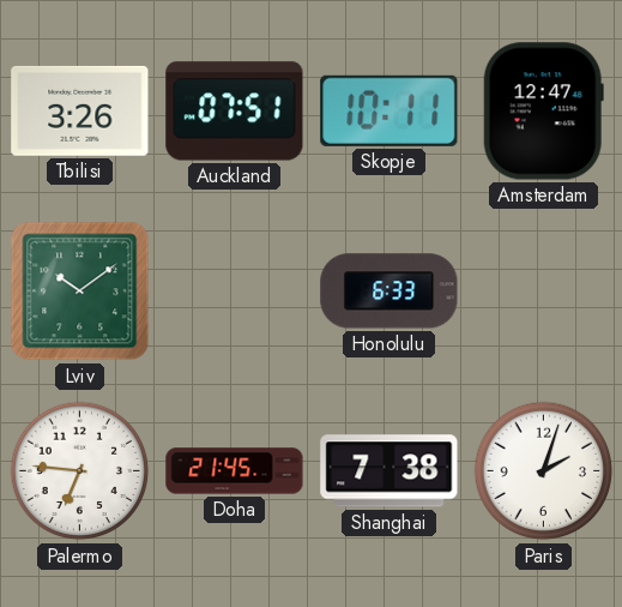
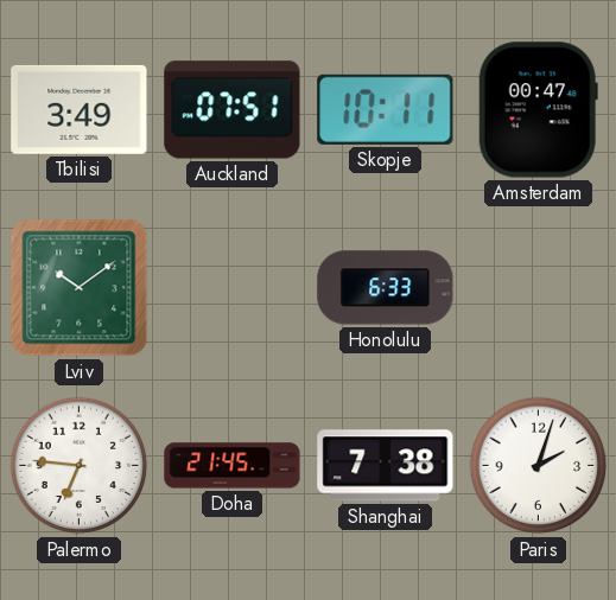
Tbilisi: 3:26 -> 3:49
Amsterdam: 12:47 -> 00:47
